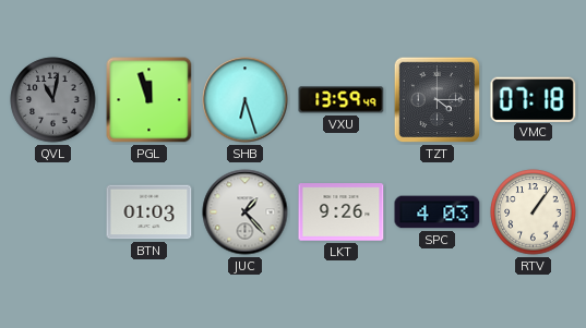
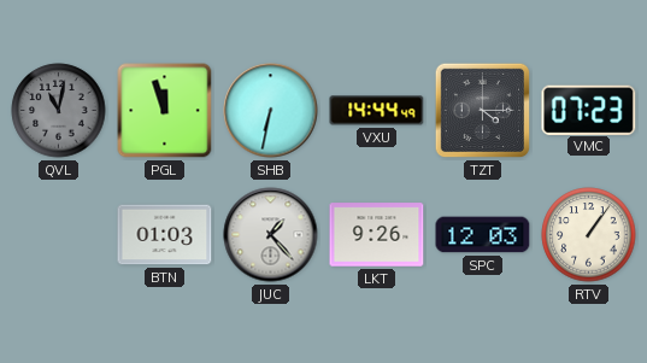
SHB: 6:27 -> 6:32
VXU: 13:59 -> 14:44
VMC: 07:18 -> 07:23
SPC: 4:03 -> 12:03
